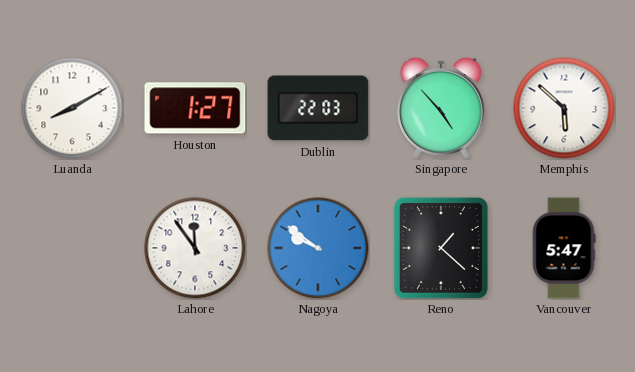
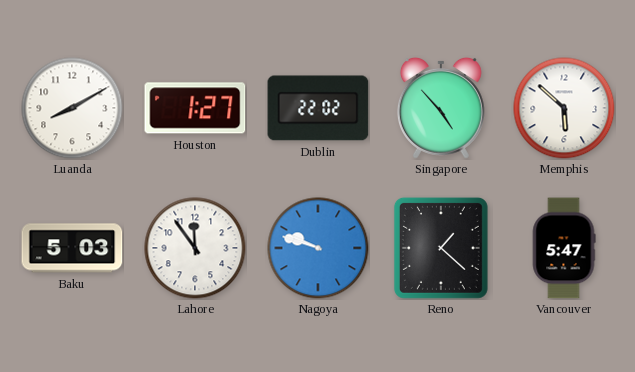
Dublin: 22:03 -> 22:02
Baku: none -> 5:03
Nagoya: 9:51 -> 9:48
